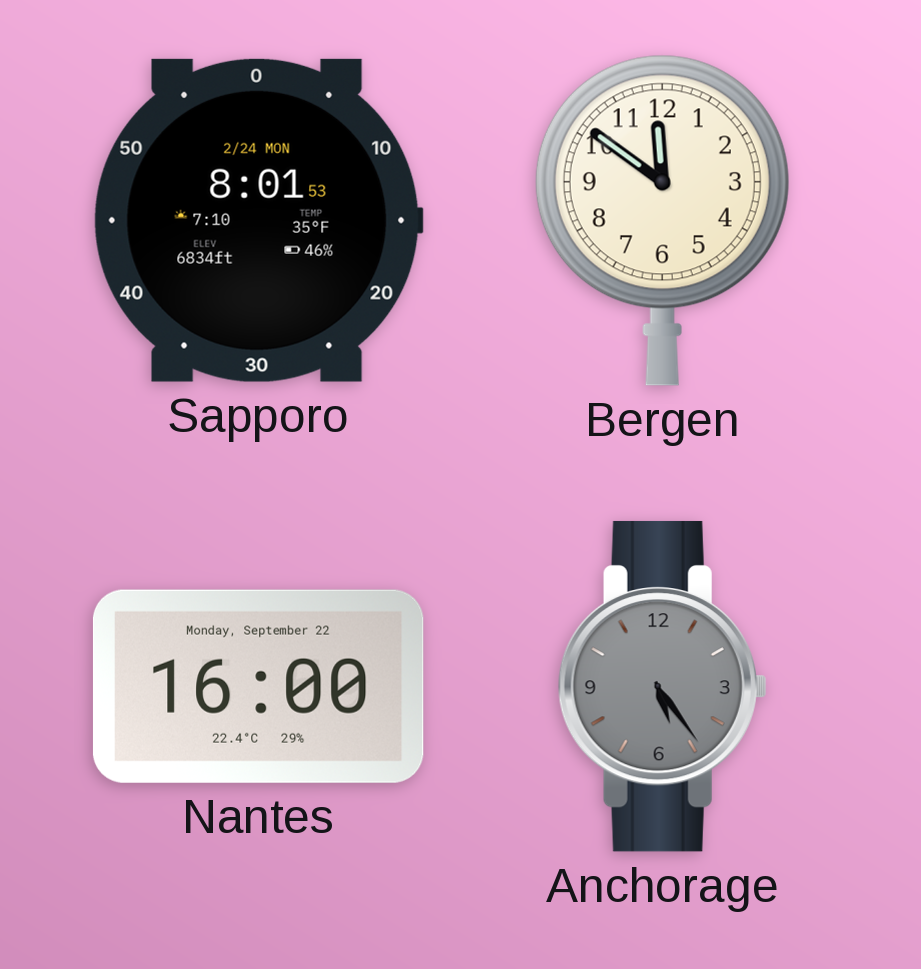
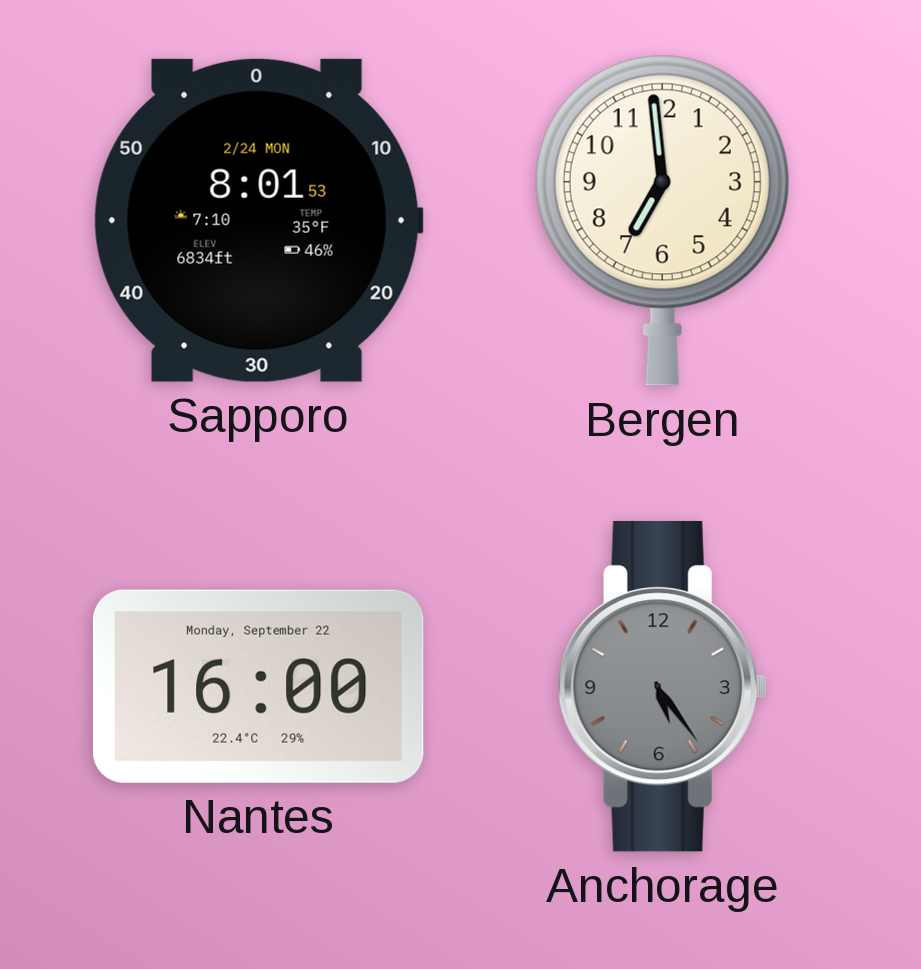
Bergen: 11:51 -> 6:59
